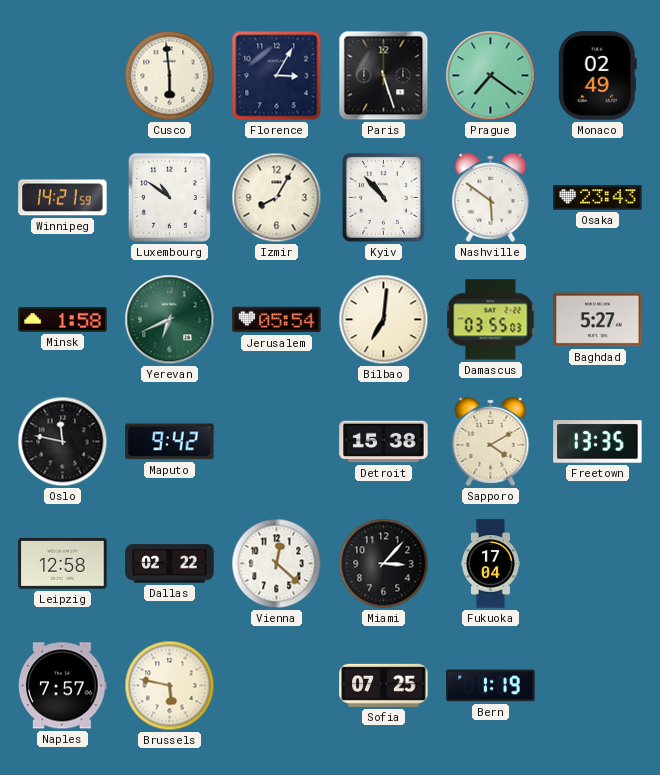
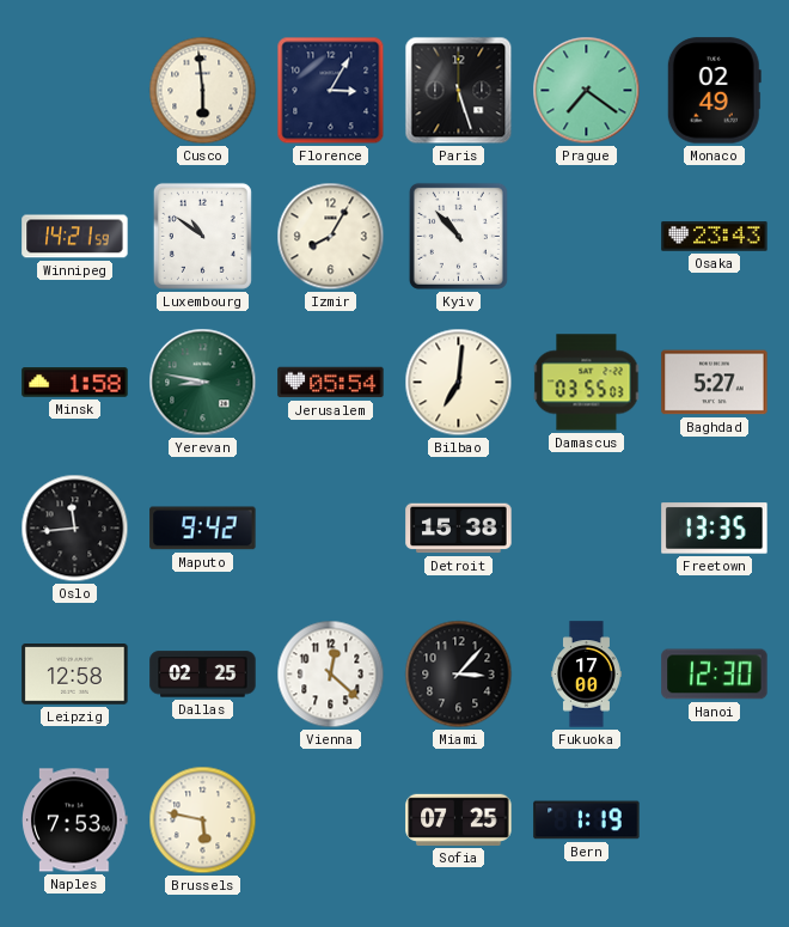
Nashville: 5:51 -> none
Yerevan: 6:41 -> 8:47
Oslo: 11:47 -> 11:44
Sapporo: 4:10 -> none
Dallas: 02:22 -> 02:25
Fukuoka: 17:04 -> 17:00
Hanoi: none -> 12:30
Naples: 7:57 -> 7:53
